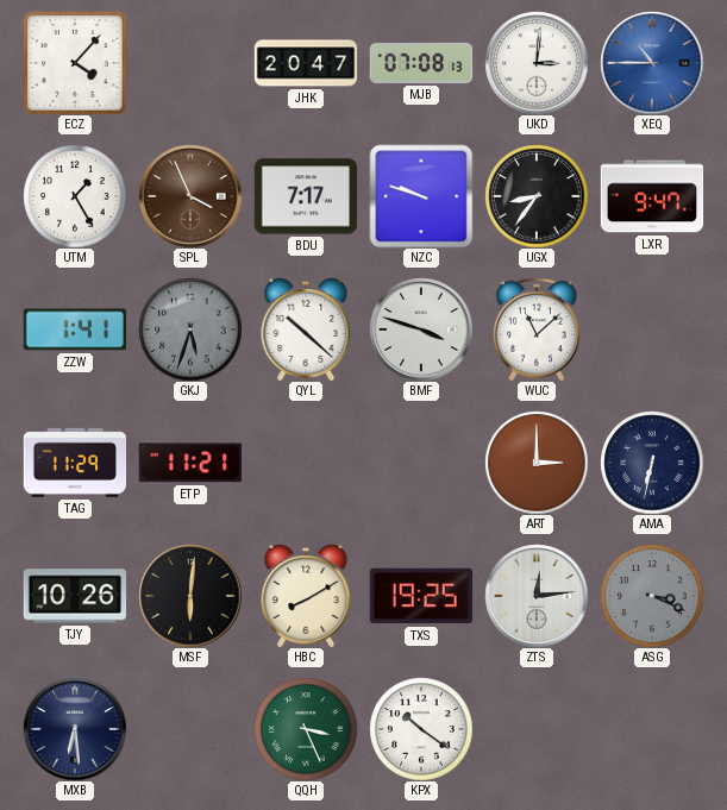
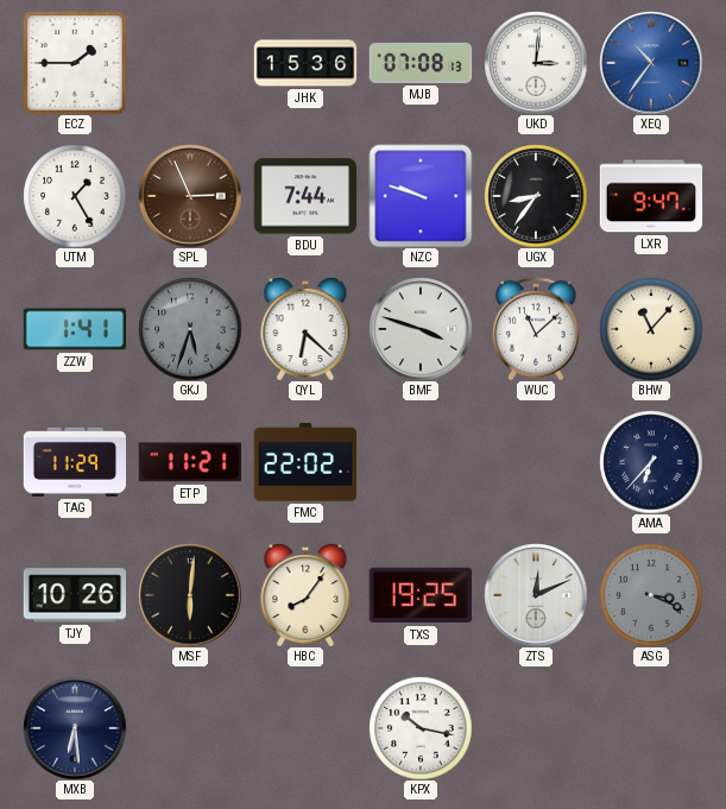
ECZ: 4:07 -> 1:45
JHK: 20:47 -> 15:36
XEQ: 10:45 -> 10:36
SPL: 3:56 -> 2:56
BDU: 7:17 -> 7:44
QYL: 10:22 -> 6:22
BHW: none -> 11:07
FMC: none -> 22:02
ART: 3:00 -> none
AMA: 6:32 -> 6:37
HBC: 8:10 -> 8:06
ZTS: 12:14 -> 12:11
QQH: 3:26 -> none
KPX: 10:21 -> 10:17
